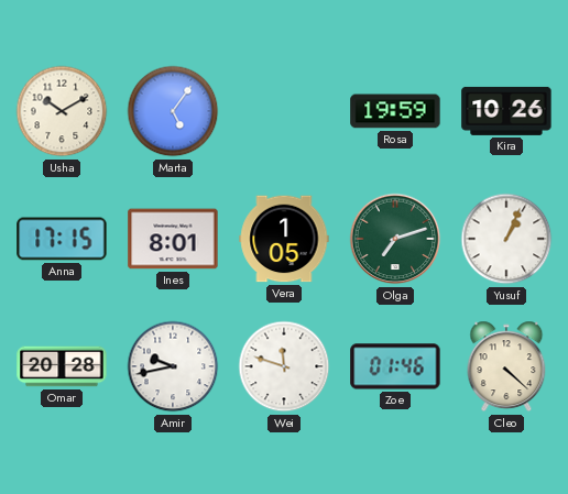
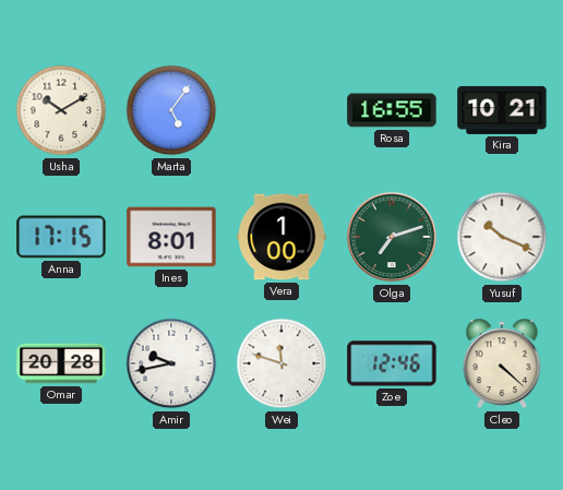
Rosa: 19:59 -> 16:55
Kira: 10:26 -> 10:21
Vera: 1:05 -> 1:00
Yusuf: 1:04 -> 10:19
Zoe: 01:46 -> 12:46
